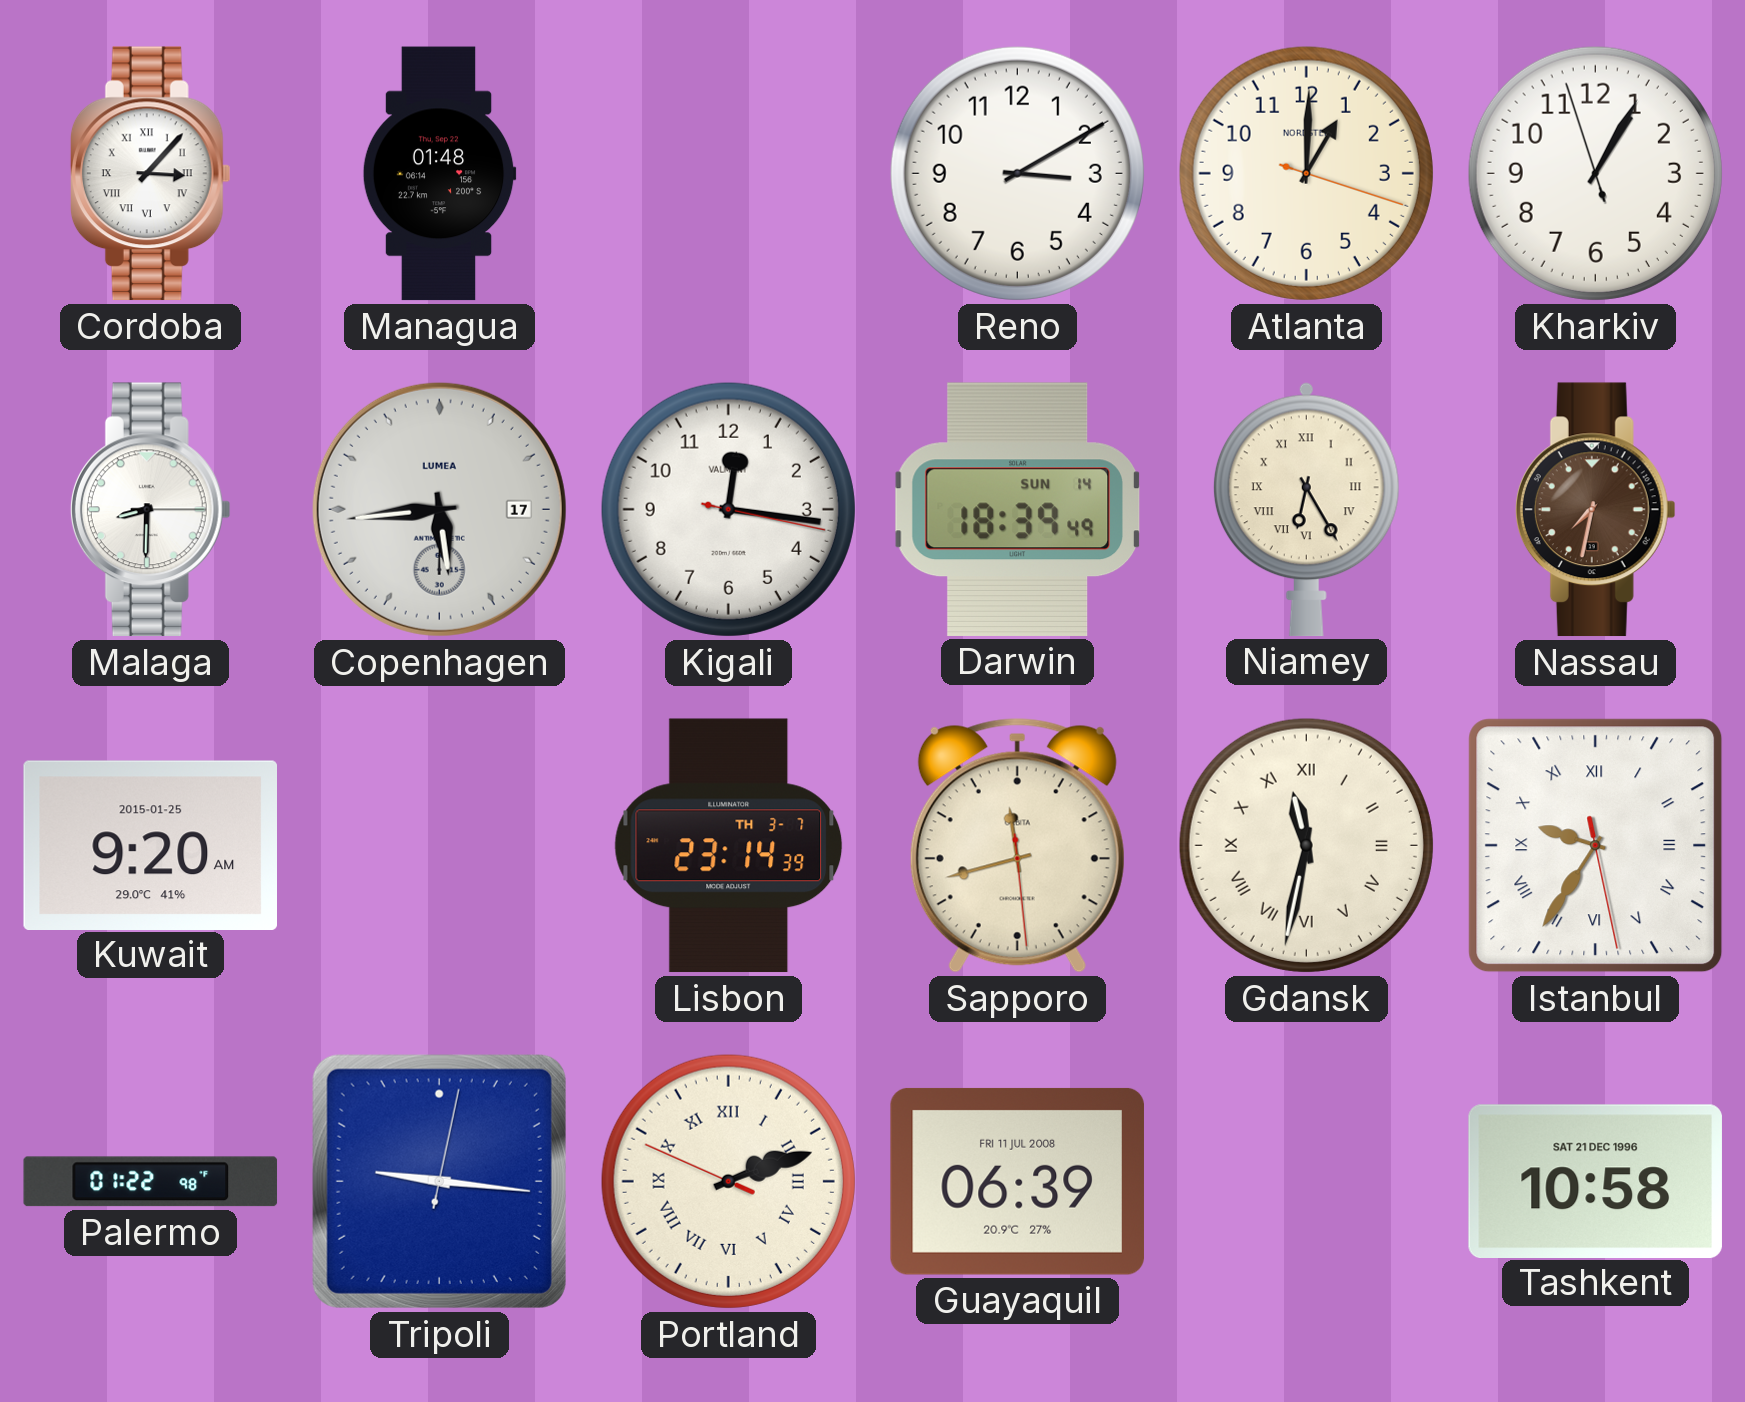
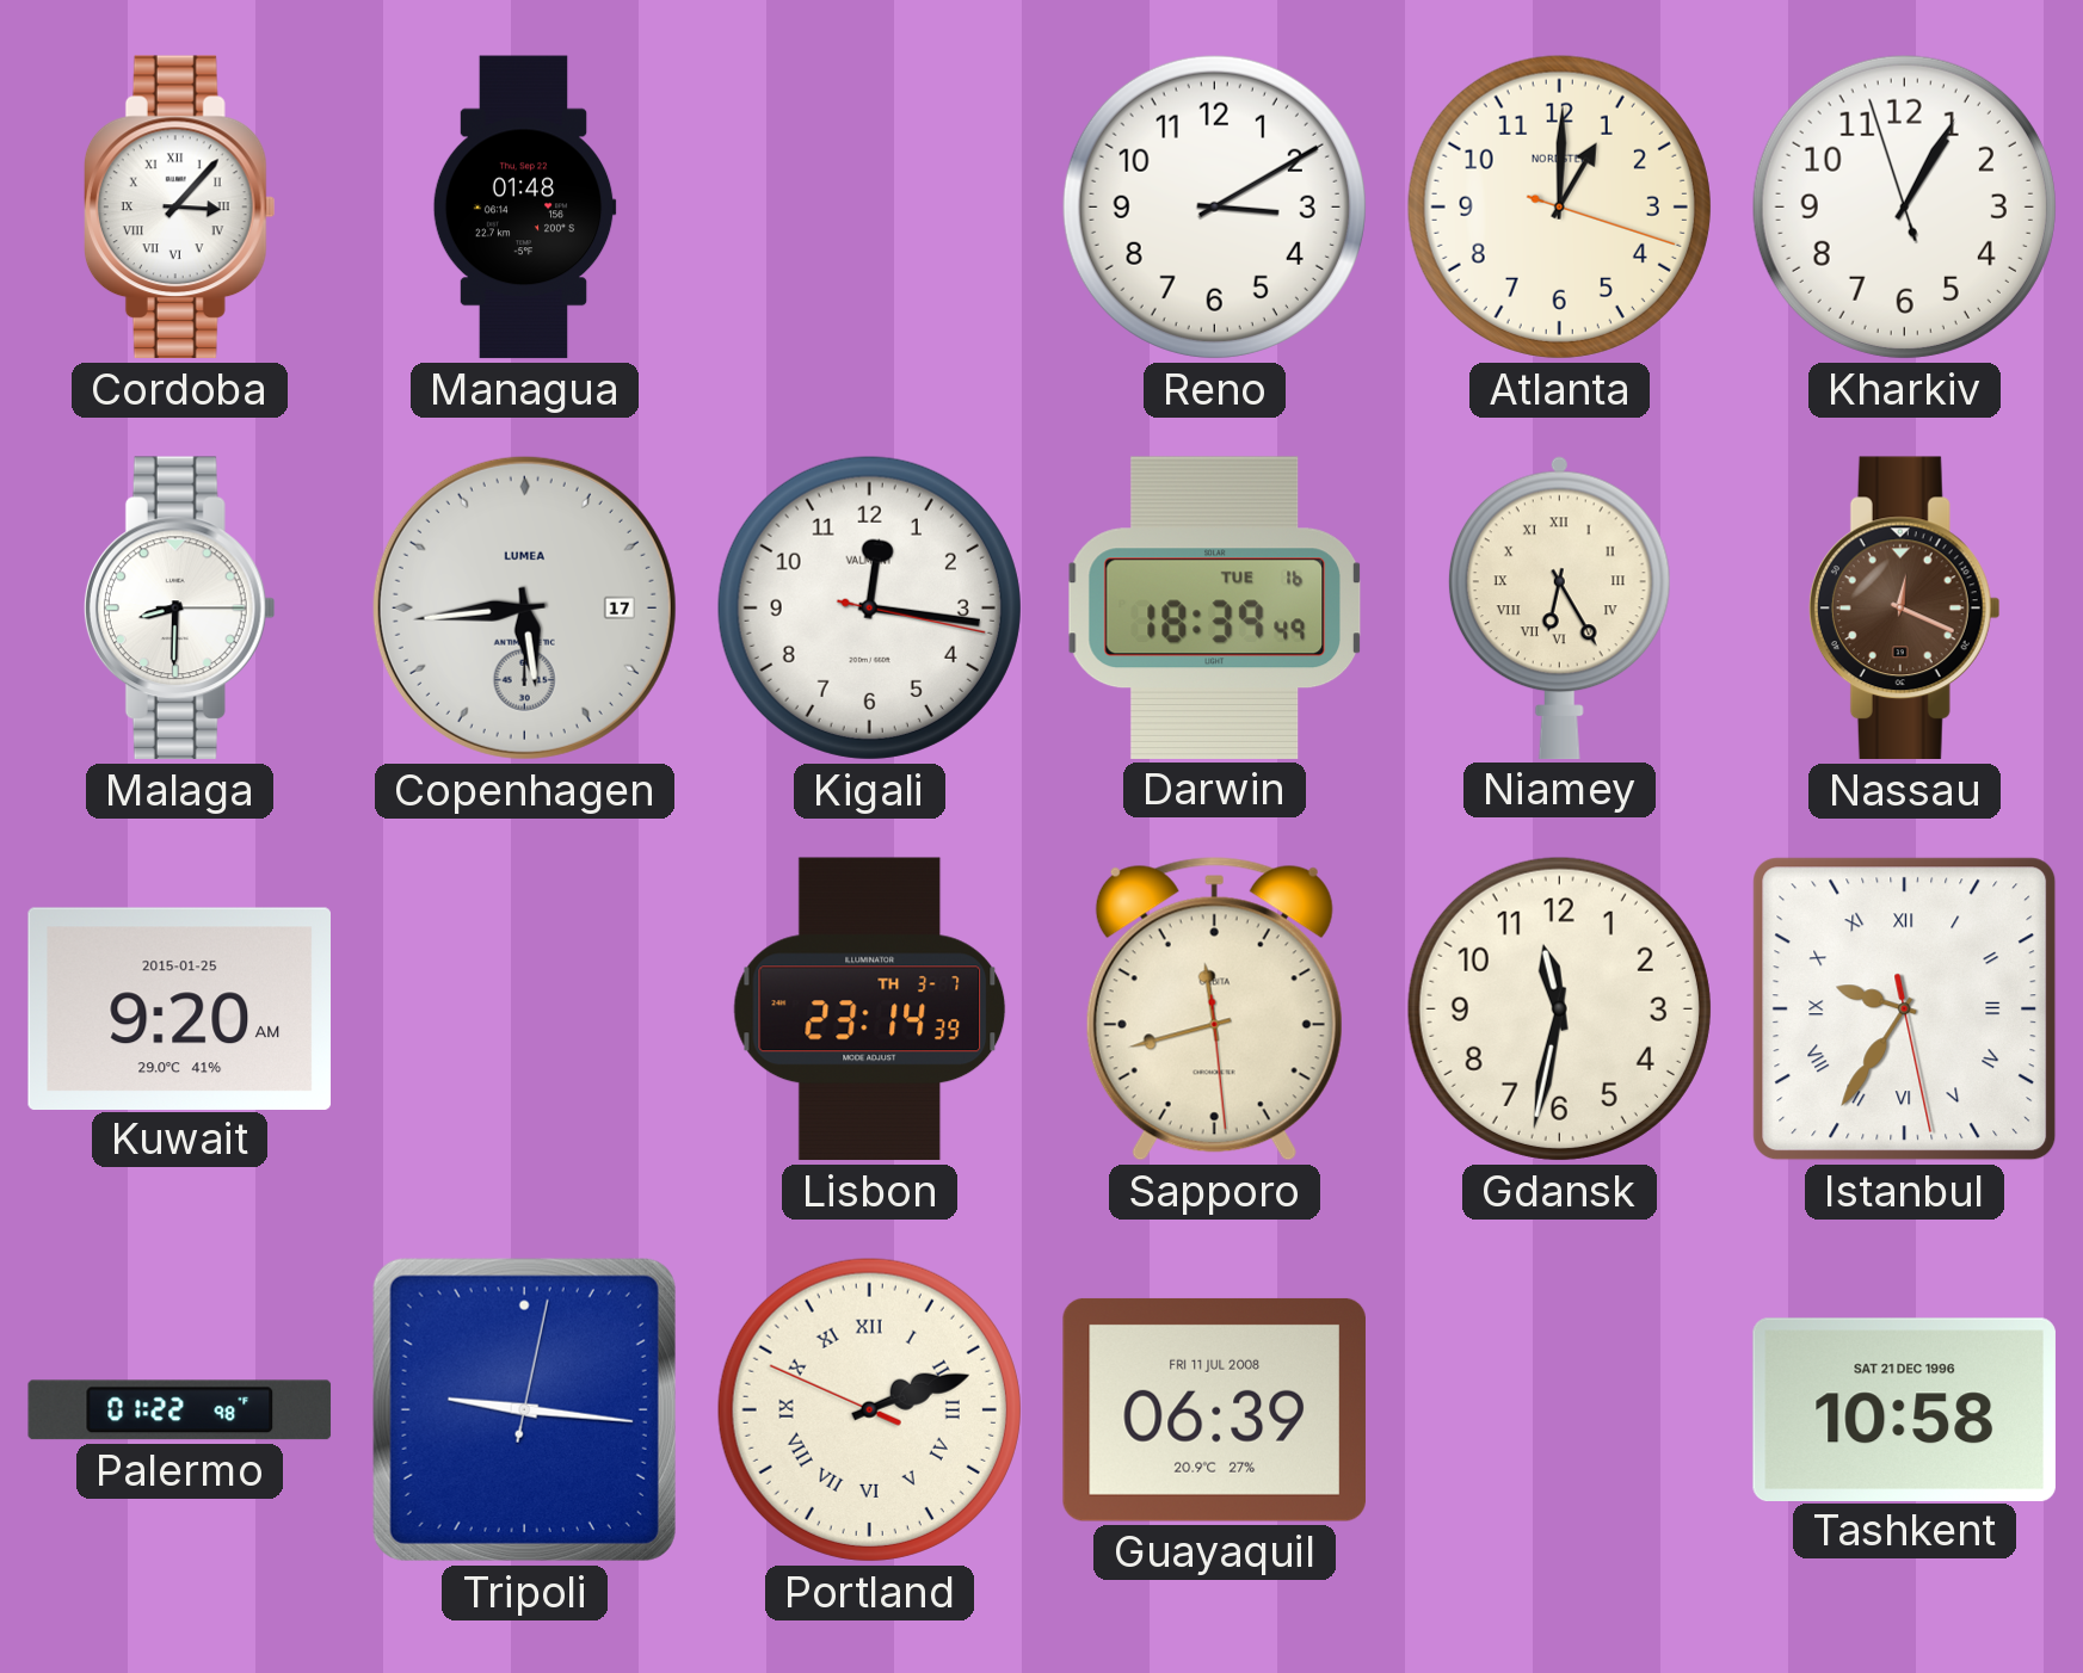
Darwin date: SUN 14 -> TUE 16
Nassau: 7:32 -> 12:19
Gdansk numerals: Roman -> Arabic
